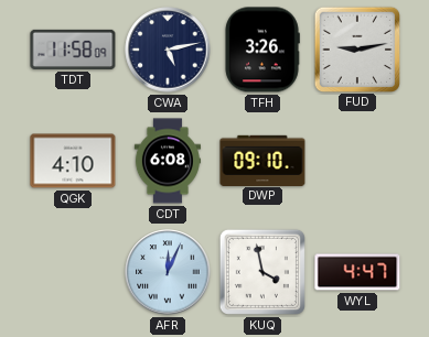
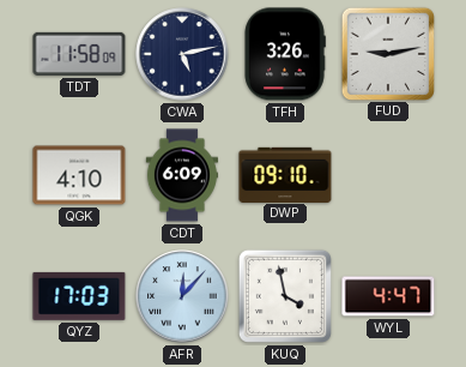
CDT: 6:08 -> 6:09
QYZ: none -> 17:03
AFR: 12:04 -> 12:07
